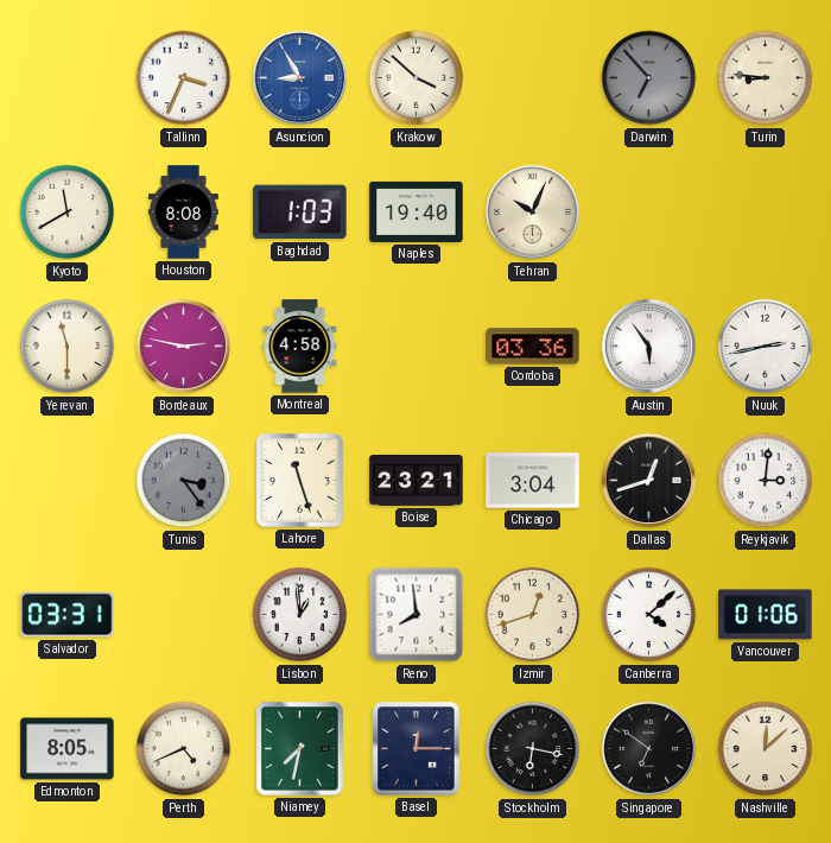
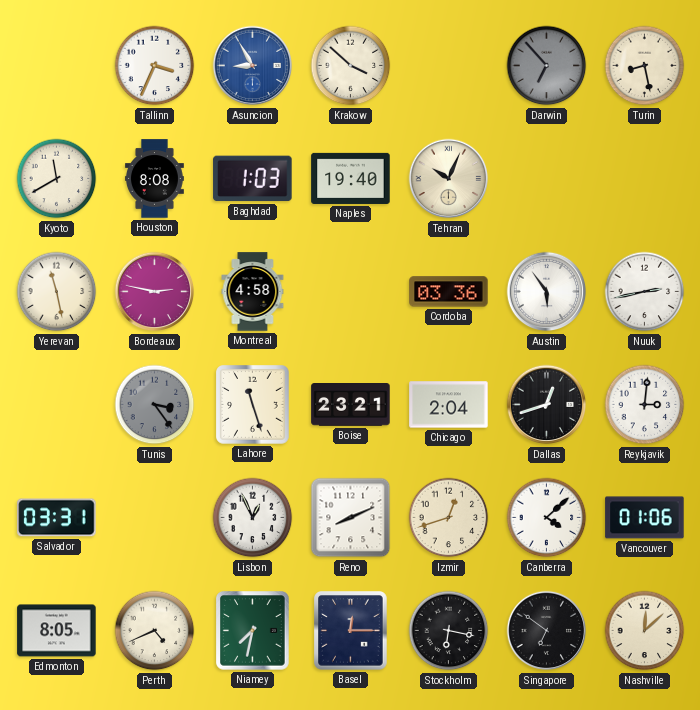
Turin: 8:46 -> 8:28
Yerevan: 11:30 -> 11:28
Chicago: 3:04 -> 2:04
Lisbon: 12:59 -> 12:56
Reno: 7:59 -> 8:11
